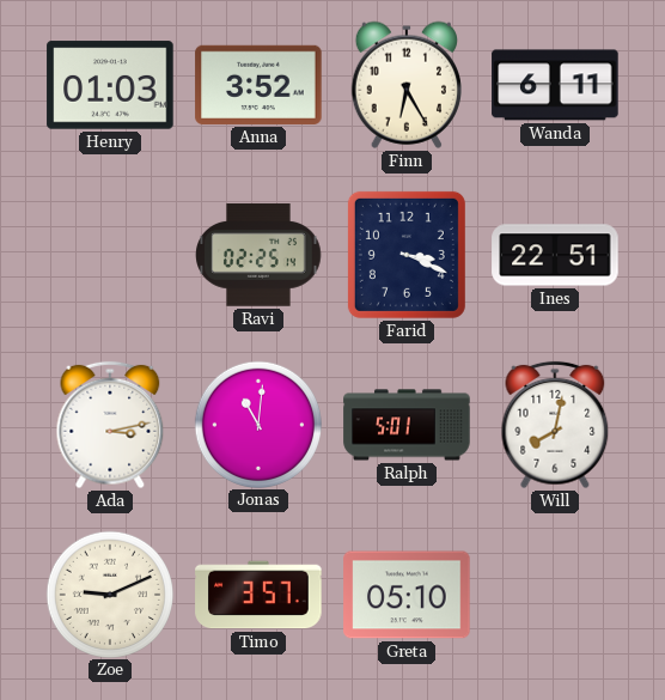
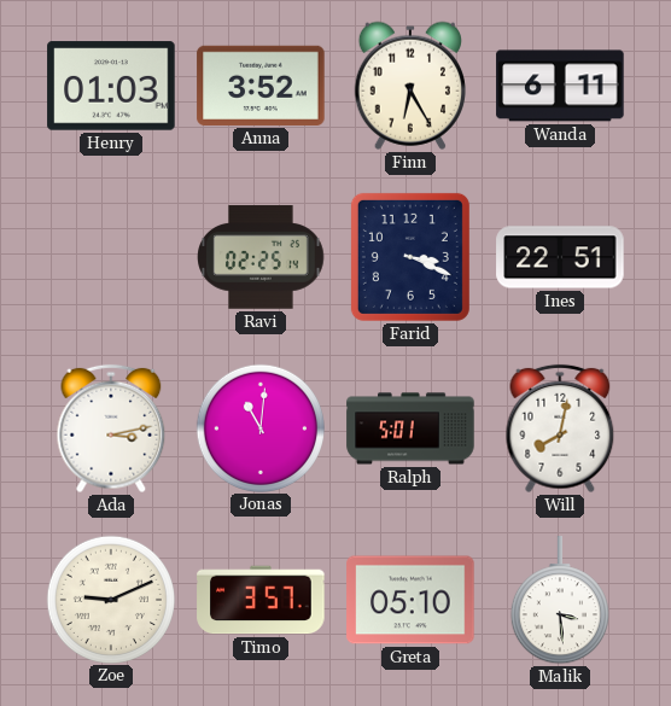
Malik: none -> 3:29
